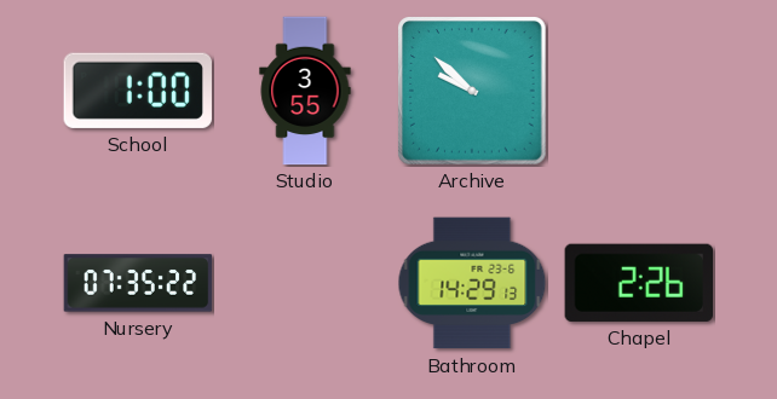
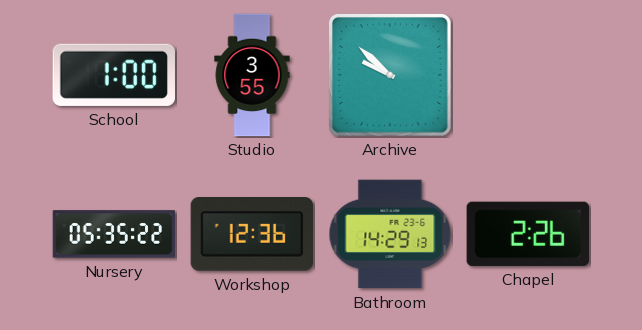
Nursery: 07:35 -> 05:35
Workshop: none -> 12:36
